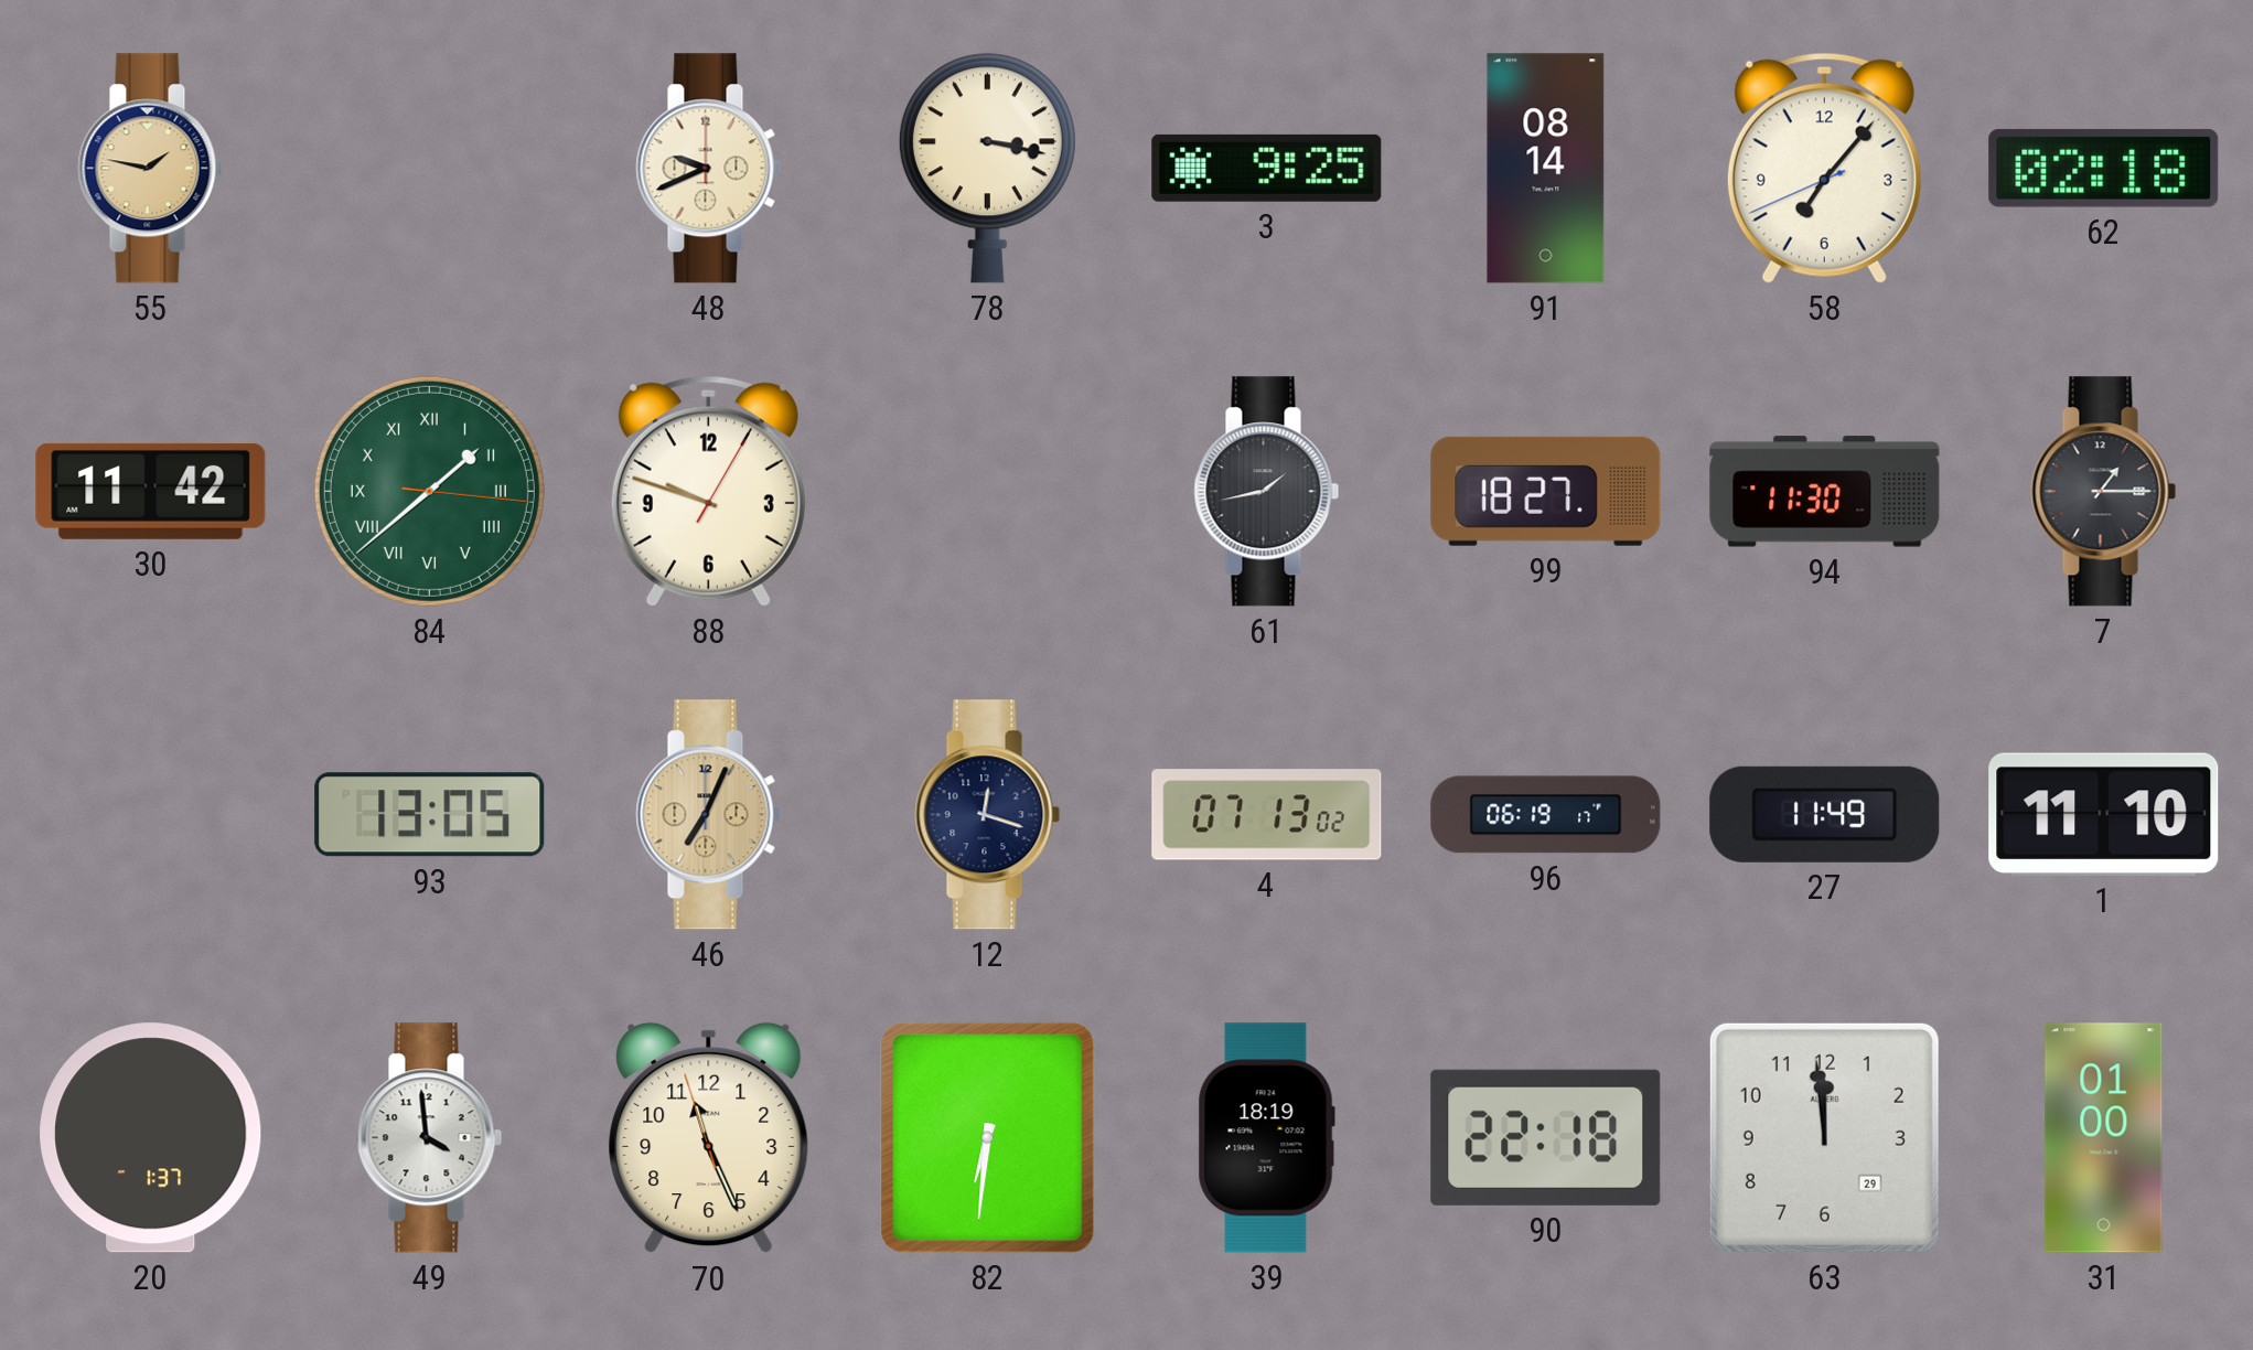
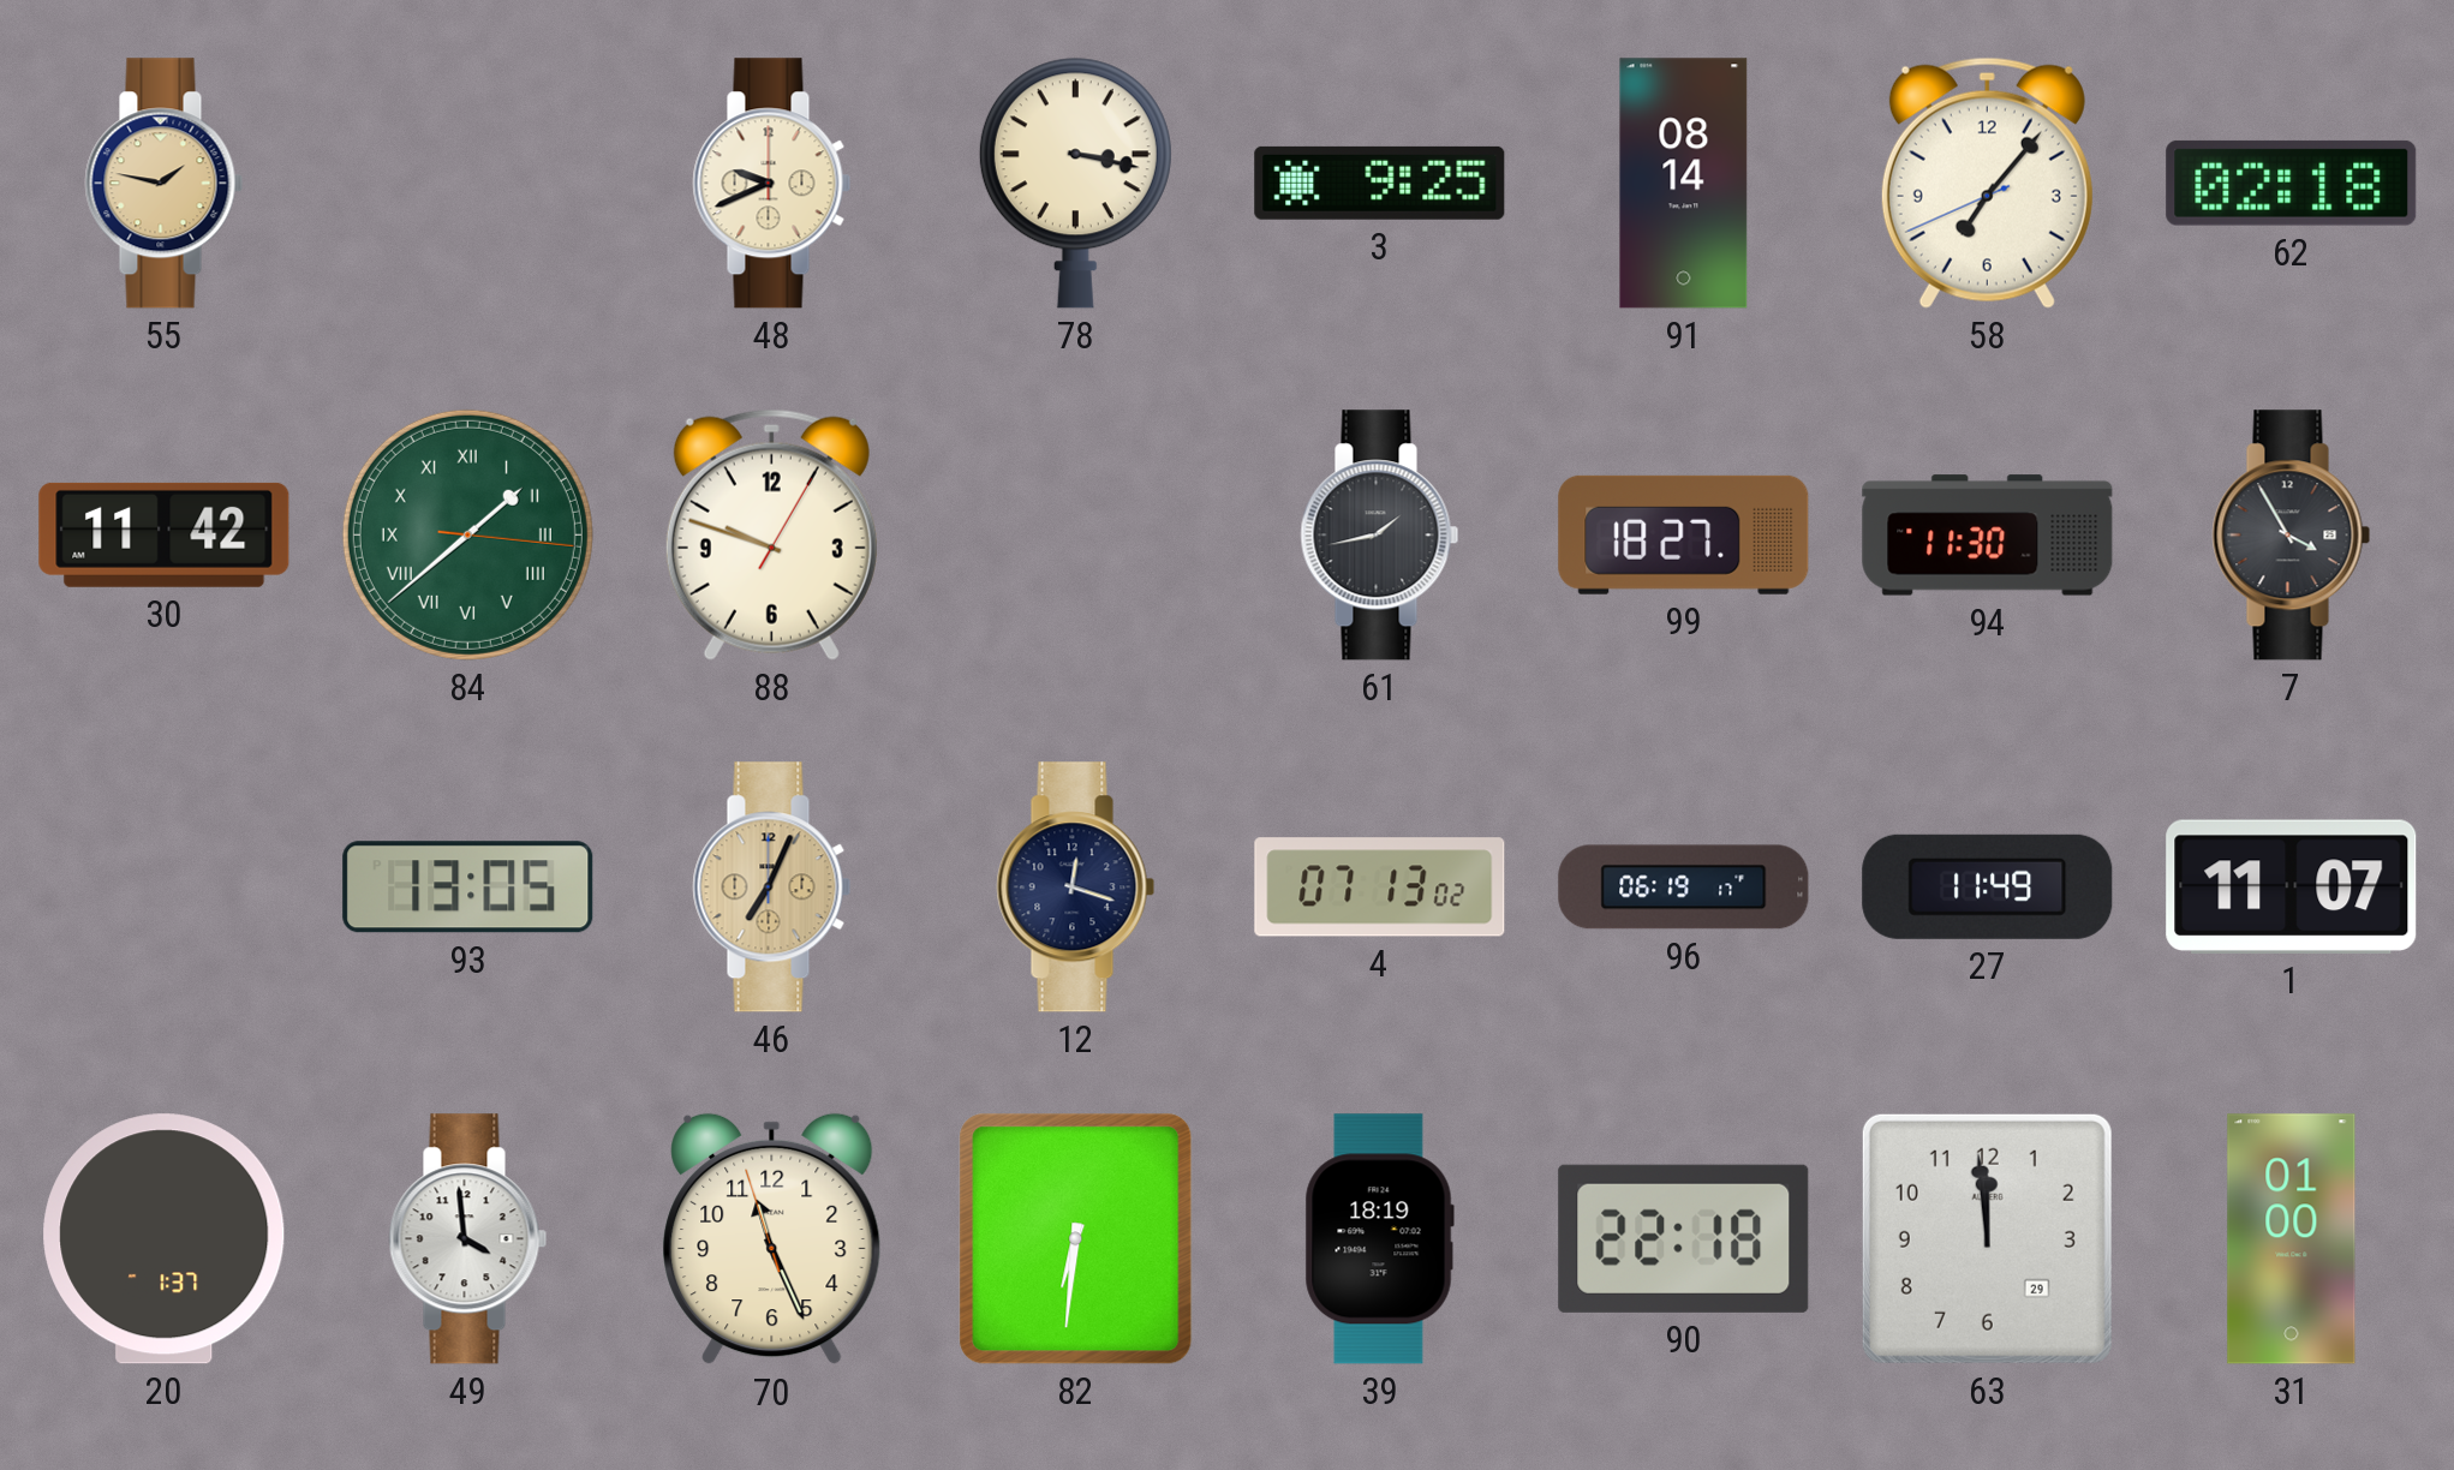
7: 1:15 -> 3:55
1: 11:10 -> 11:07
